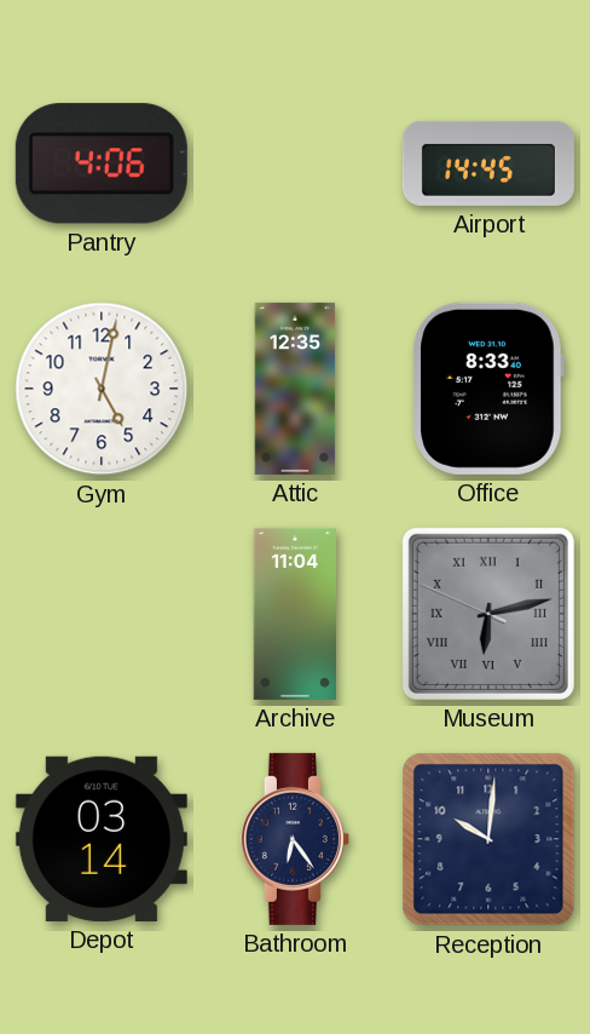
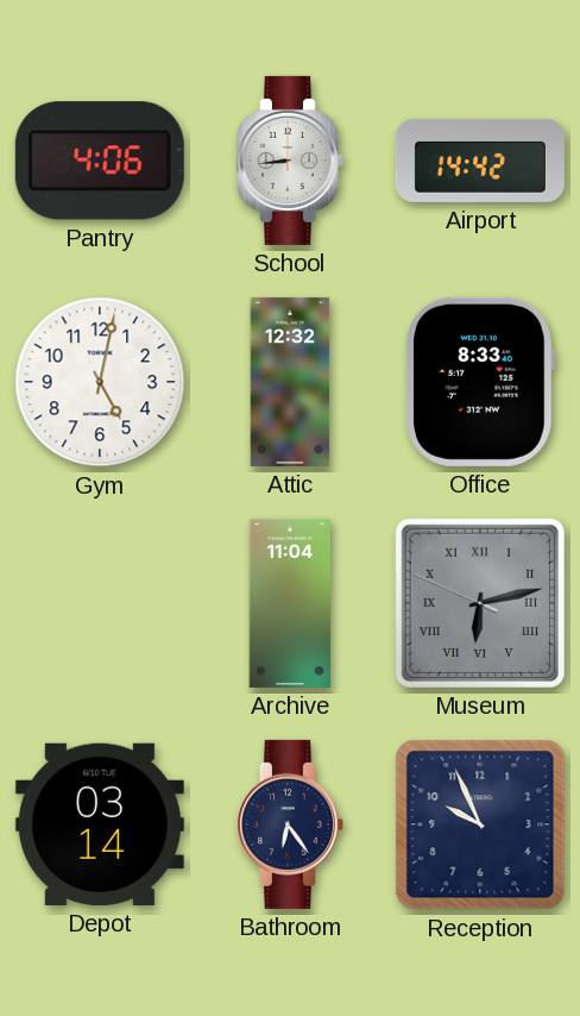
School: none -> 8:44
Airport: 14:45 -> 14:42
Attic: 12:35 -> 12:32
Reception: 10:01 -> 9:56
